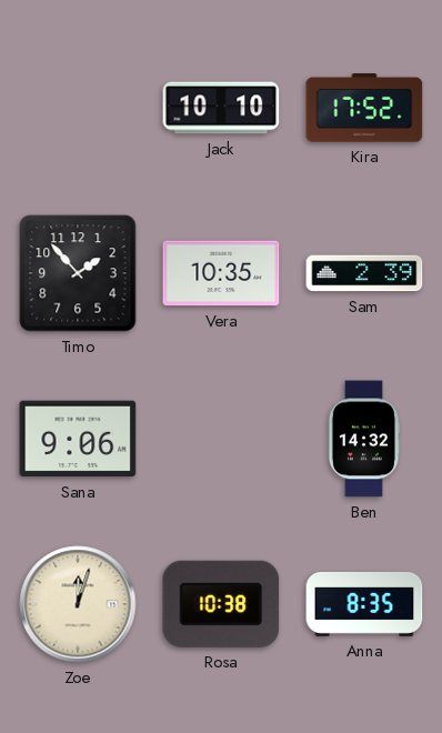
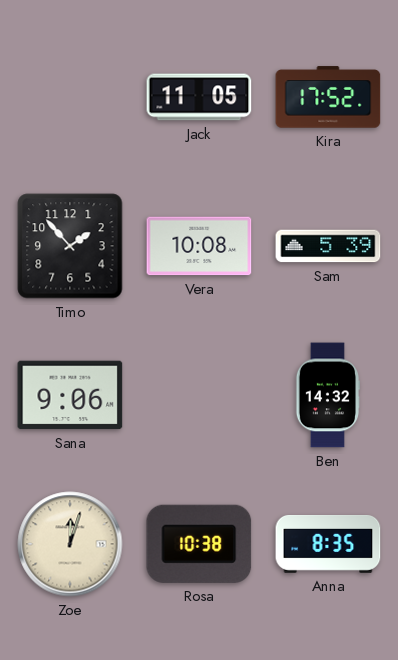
Jack: 10:10 -> 11:05
Vera: 10:35 -> 10:08
Sam: 2:39 -> 5:39
